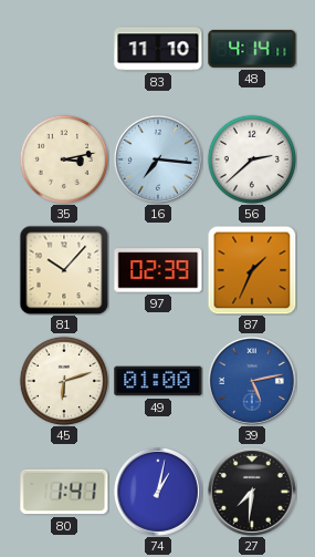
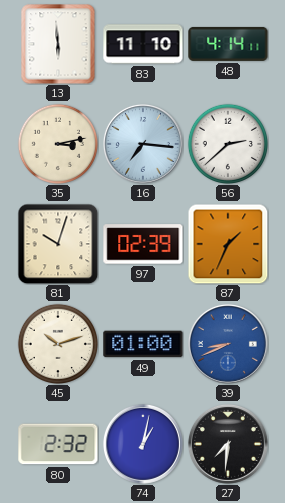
13: none -> 5:59
81: 10:07 -> 10:03
45: 6:12 -> 10:12
39: 5:13 -> 8:41
80: 1:41 -> 2:32
